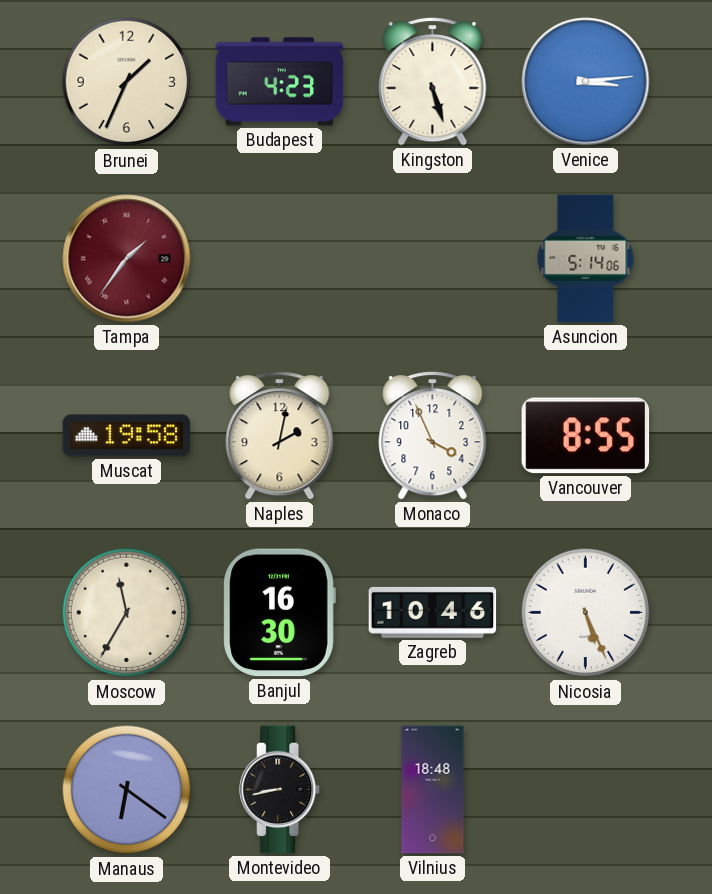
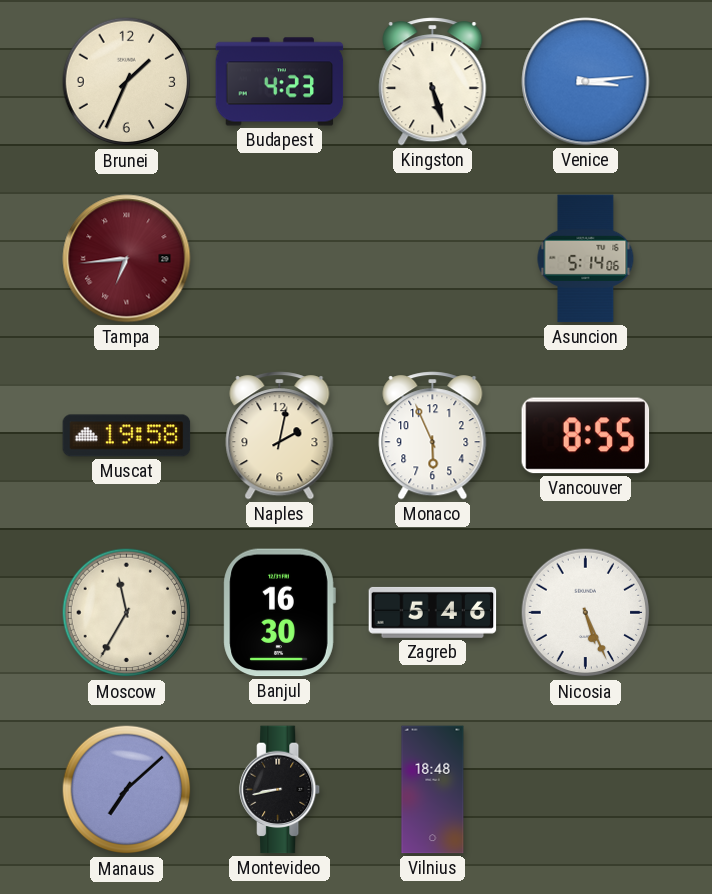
Tampa: 1:36 -> 6:44
Monaco: 3:56 -> 5:56
Zagreb: 10:46 -> 5:46
Manaus: 6:21 -> 7:08
